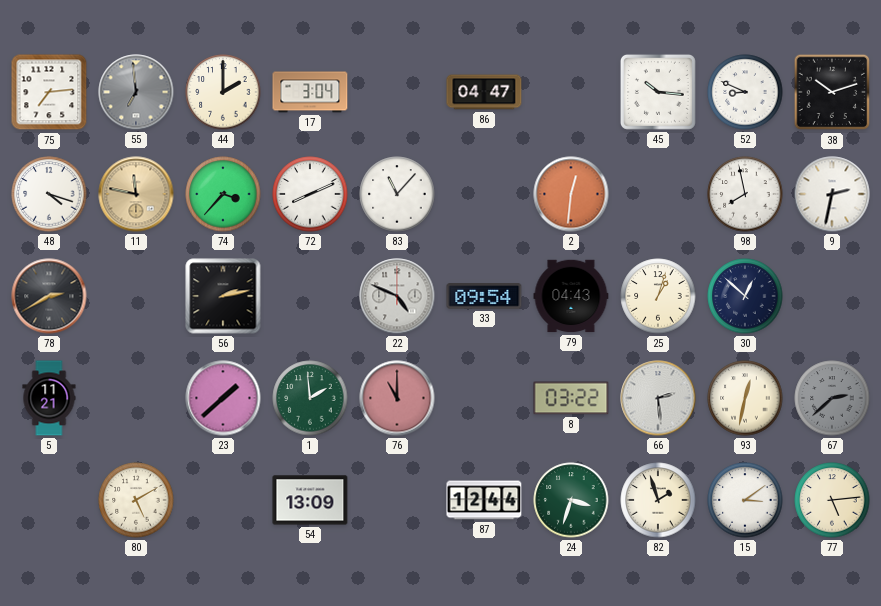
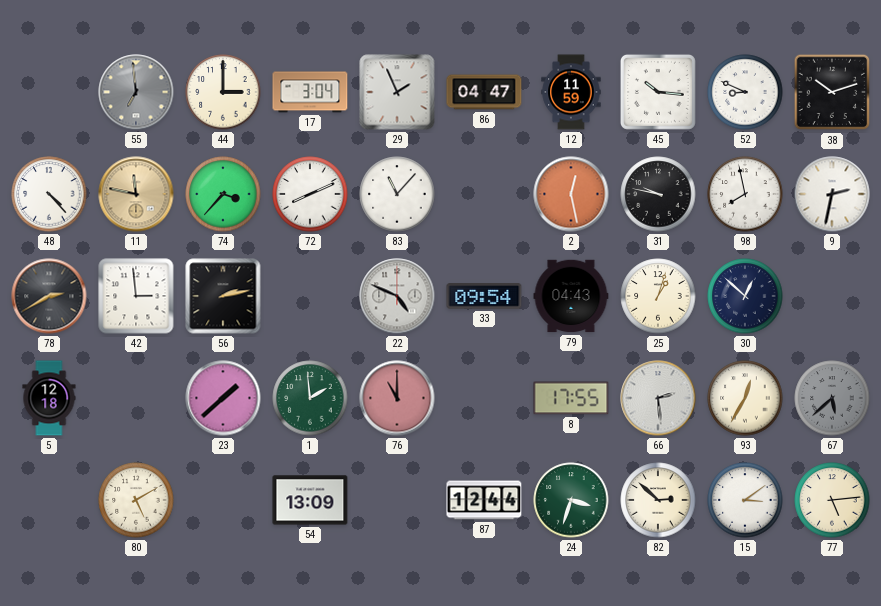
75: 7:14 -> none
44: 2:00 -> 3:00
29: none -> 1:56
12: none -> 11:59
48: 4:18 -> 4:23
2: 12:31 -> 12:28
31: none -> 9:47
42: none -> 2:59
5: 11:21 -> 12:18
8: 03:22 -> 17:55
93: 12:32 -> 12:35
67: 2:38 -> 5:38
82: 1:57 -> 2:52
